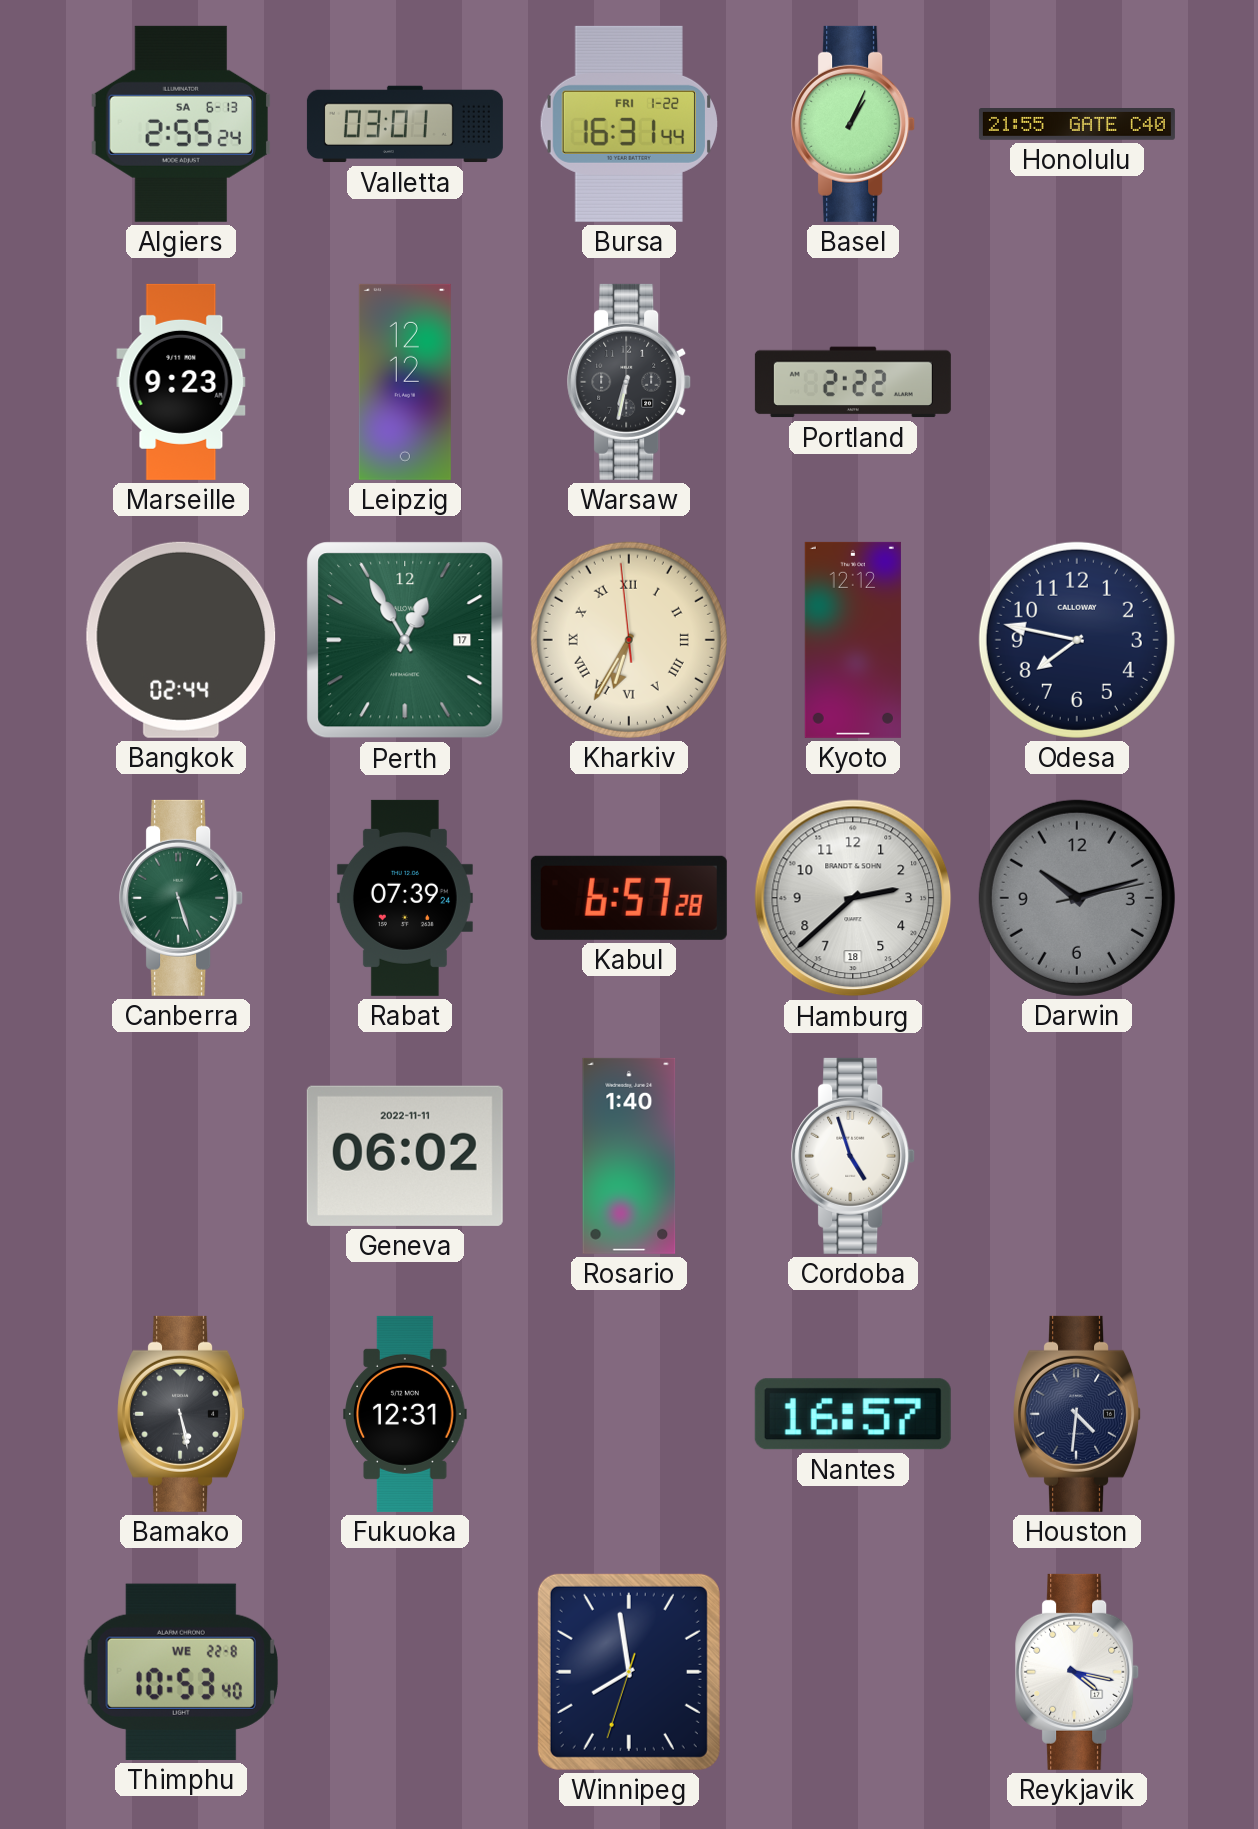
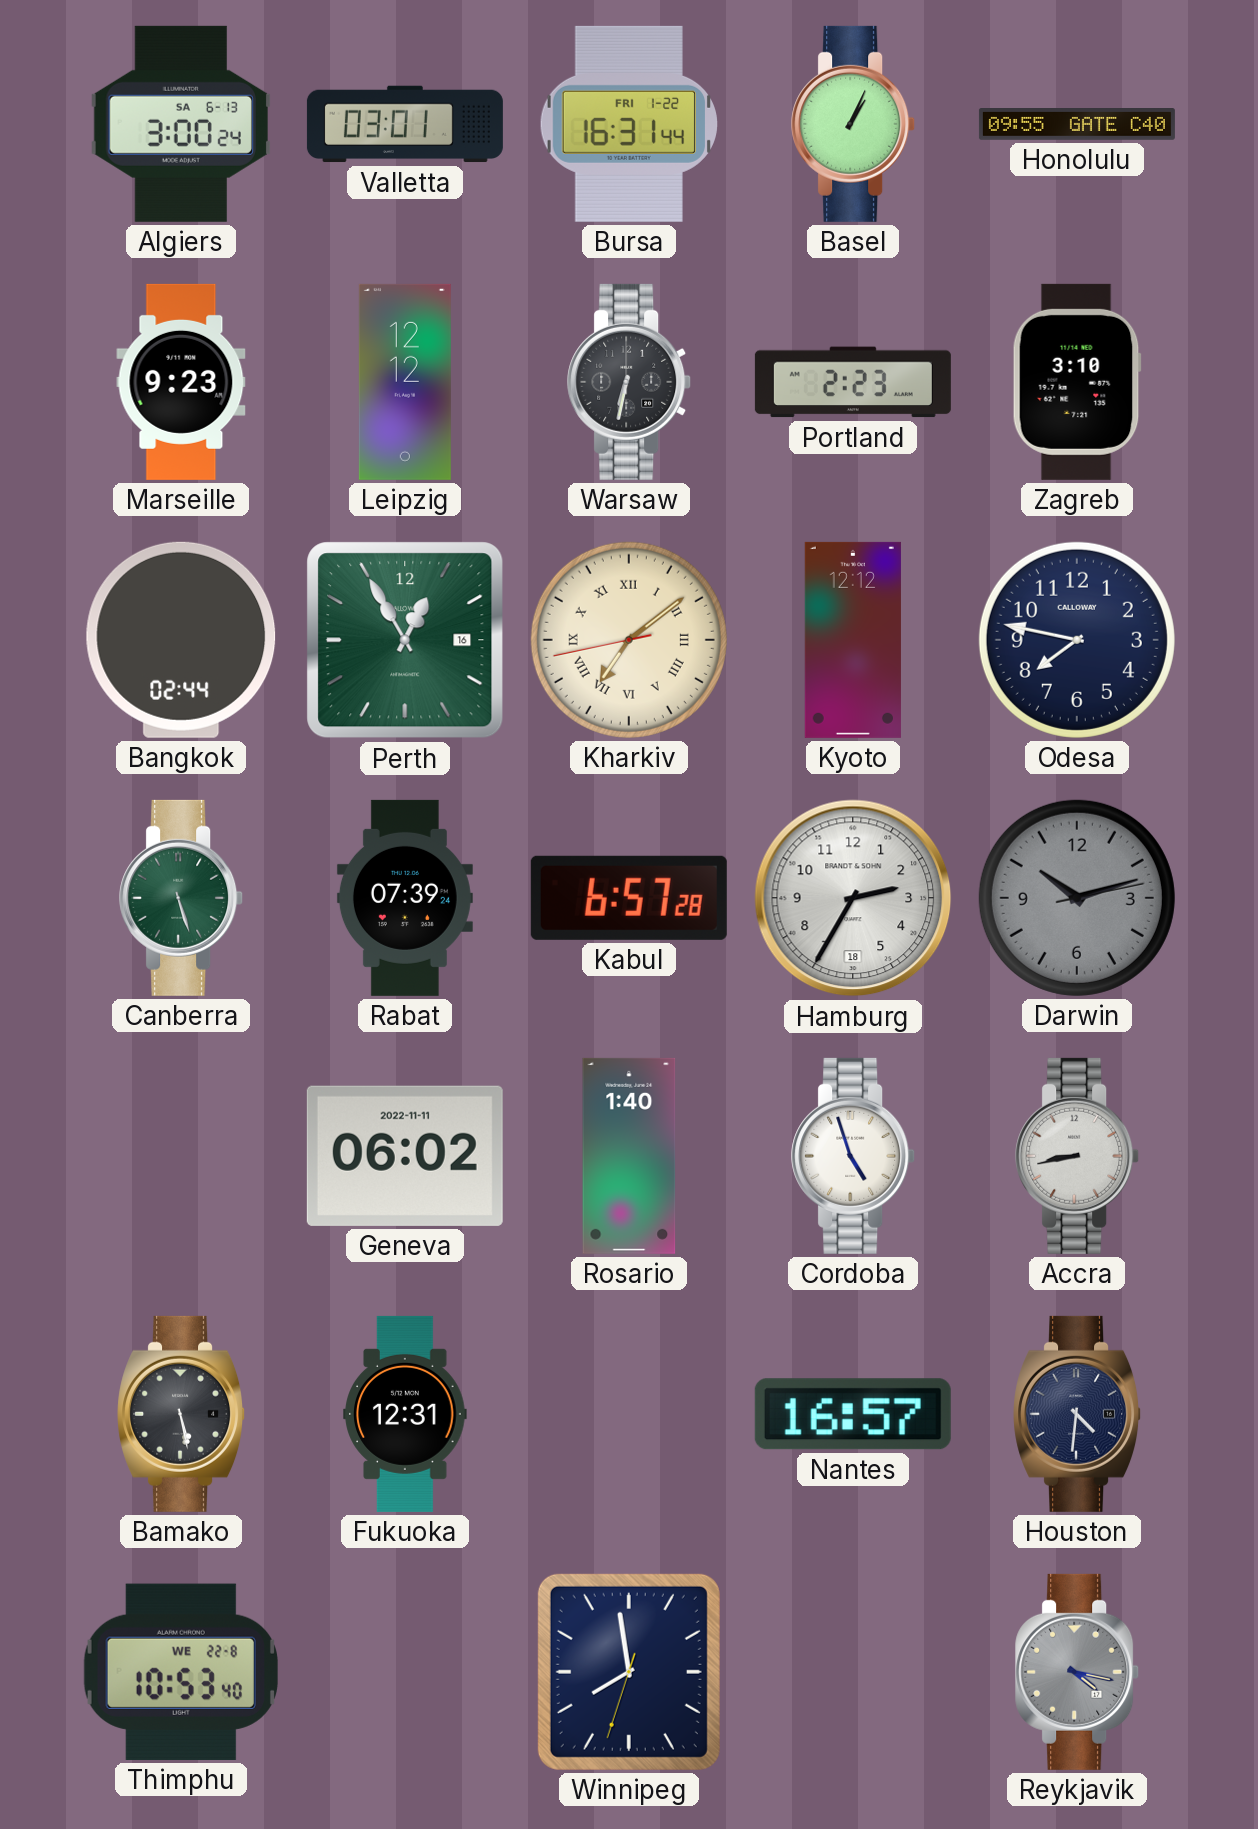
Algiers: 2:55 -> 3:00
Honolulu: 21:55 -> 09:55
Portland: 2:22 -> 2:23
Zagreb: none -> 3:10
Perth date: 17 -> 16
Kharkiv: 6:34 -> 7:08
Hamburg: 2:38 -> 2:35
Accra: none -> 8:43
Reykjavik dial: white -> grey
